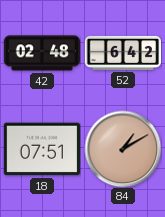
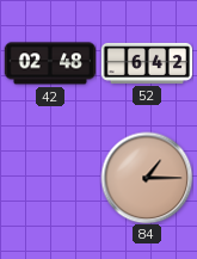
18: 07:51 -> none
84: 1:10 -> 1:15
